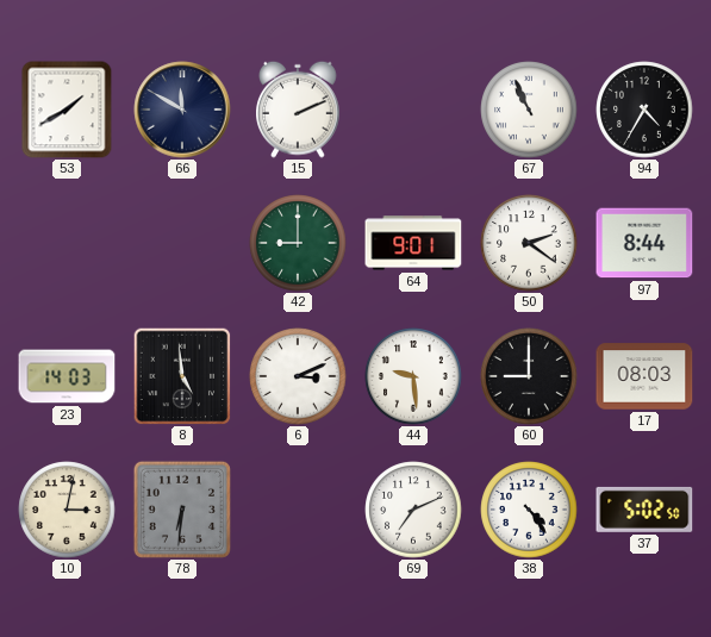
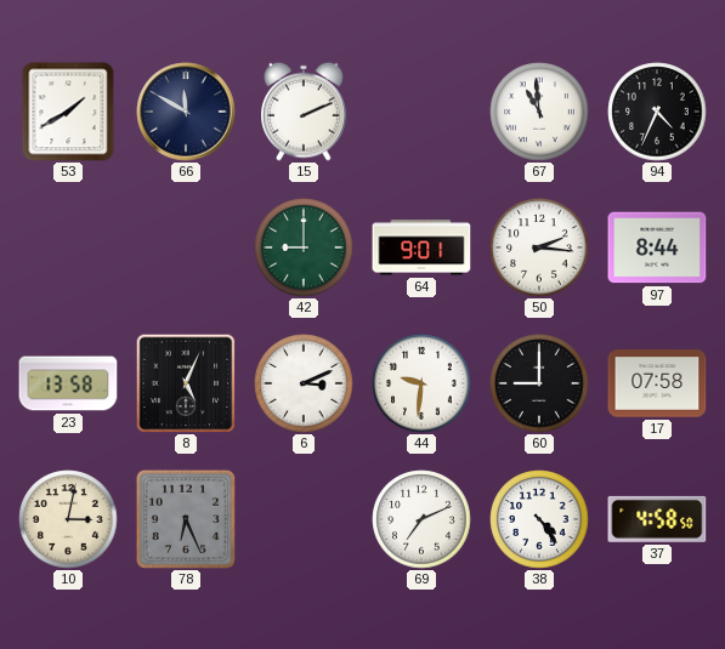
67: 10:56 -> 10:59
94: 4:35 -> 4:34
50: 2:21 -> 2:16
23: 14:03 -> 13:58
8: 4:59 -> 5:04
44: 9:29 -> 9:31
17: 08:03 -> 07:58
78: 6:31 -> 6:26
37: 5:02 -> 4:58
